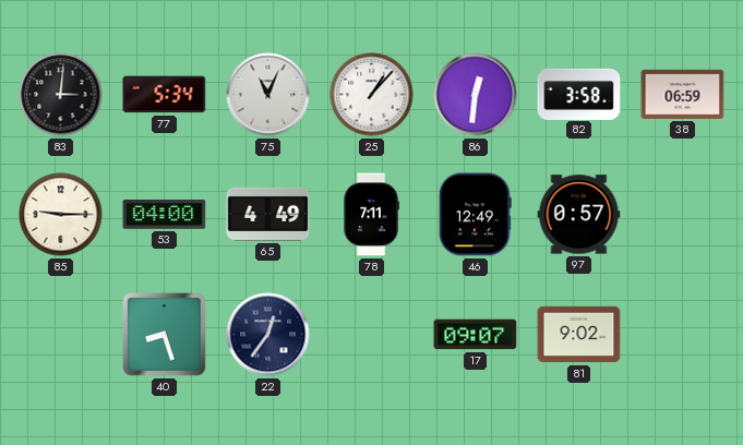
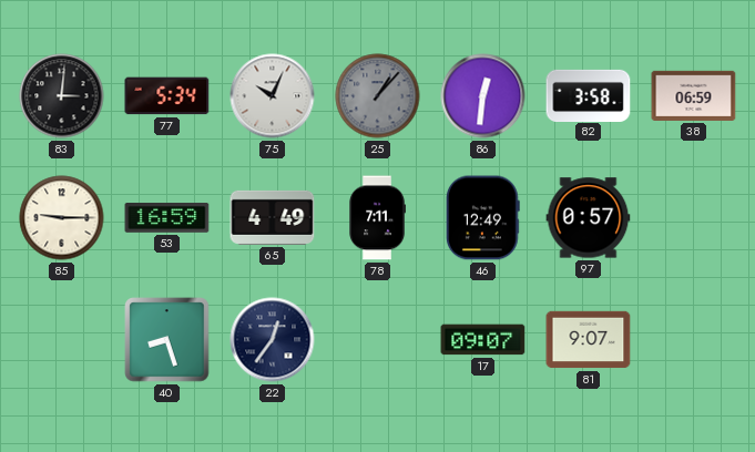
75: 11:04 -> 10:04
25 dial: white -> grey
53: 04:00 -> 16:59
81: 9:02 -> 9:07
